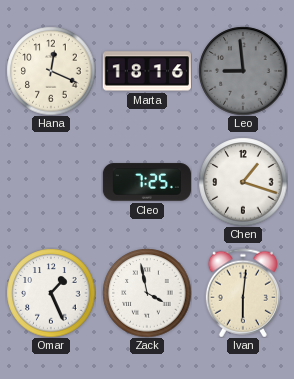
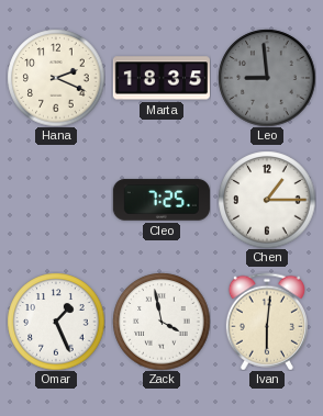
Hana: 12:19 -> 2:19
Marta: 18:16 -> 18:35
Chen: 1:18 -> 1:15
